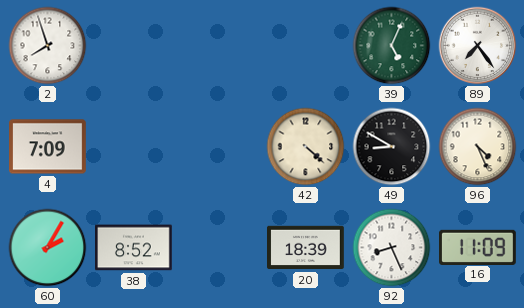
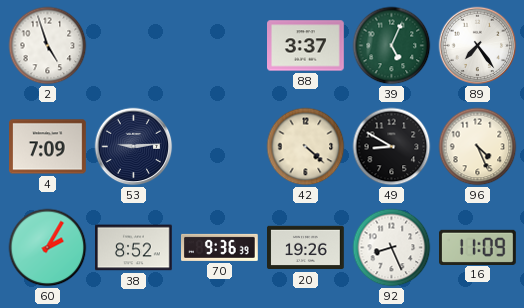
2: 7:57 -> 4:57
88: none -> 3:37
53: none -> 9:14
70: none -> 9:36
20: 18:39 -> 19:26
